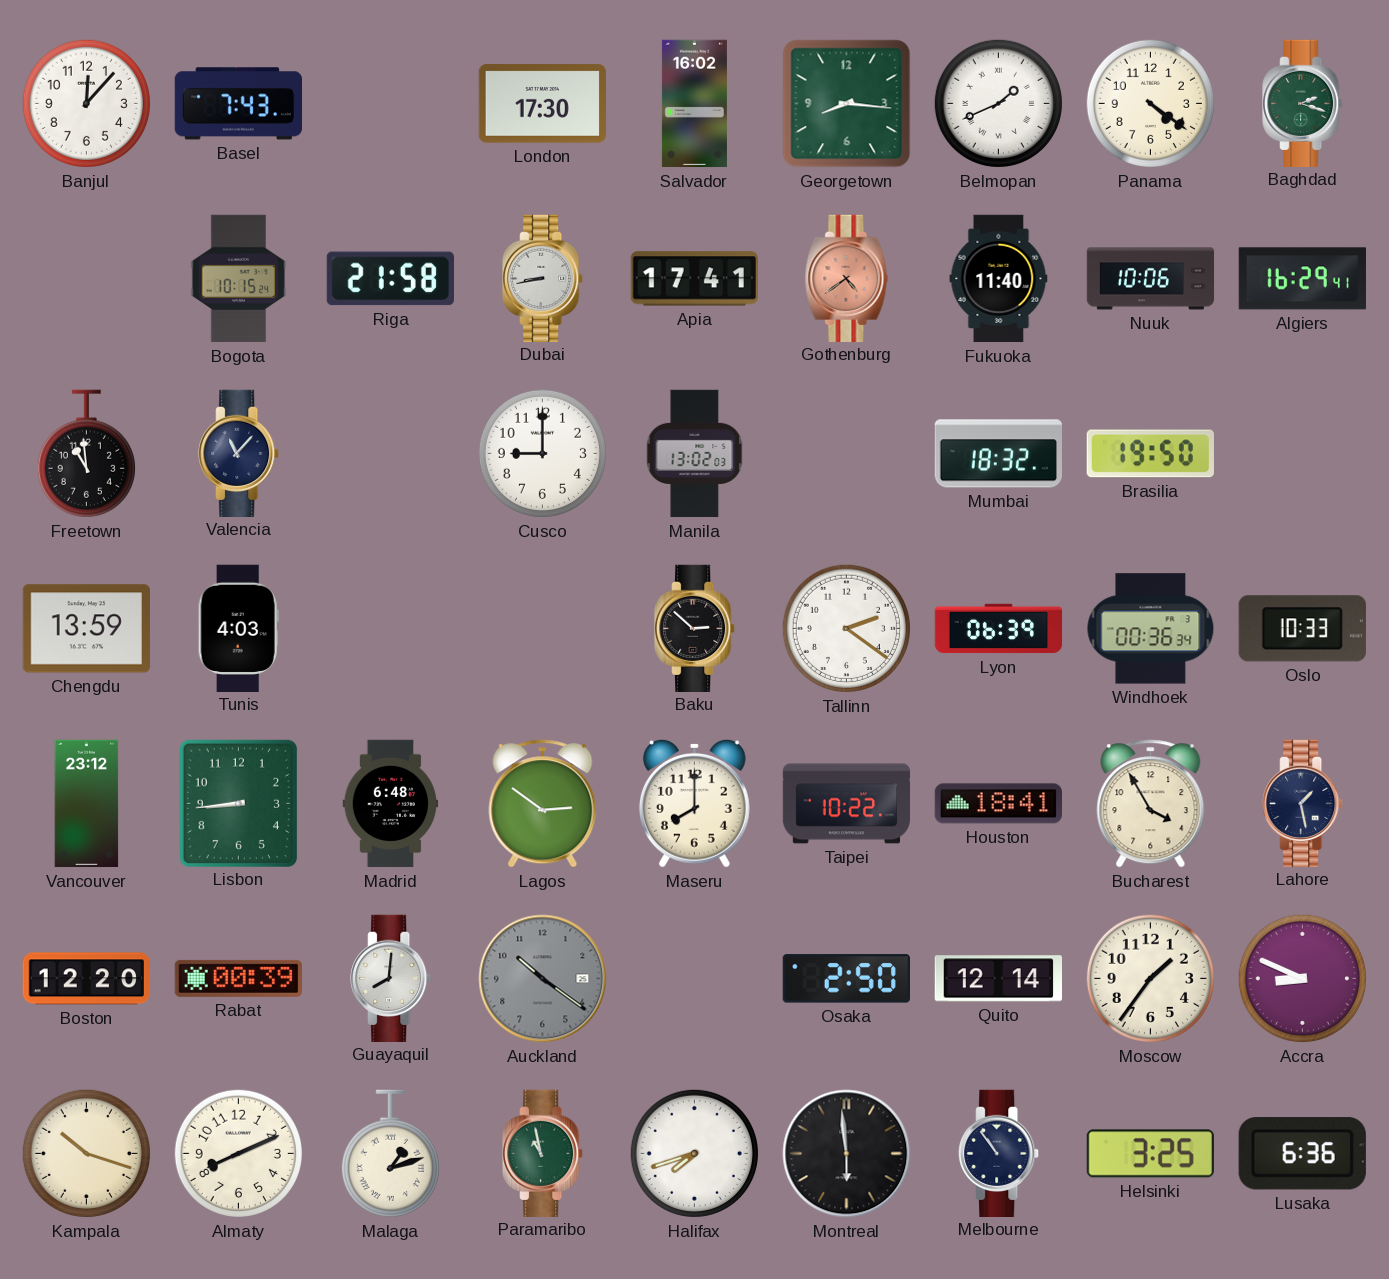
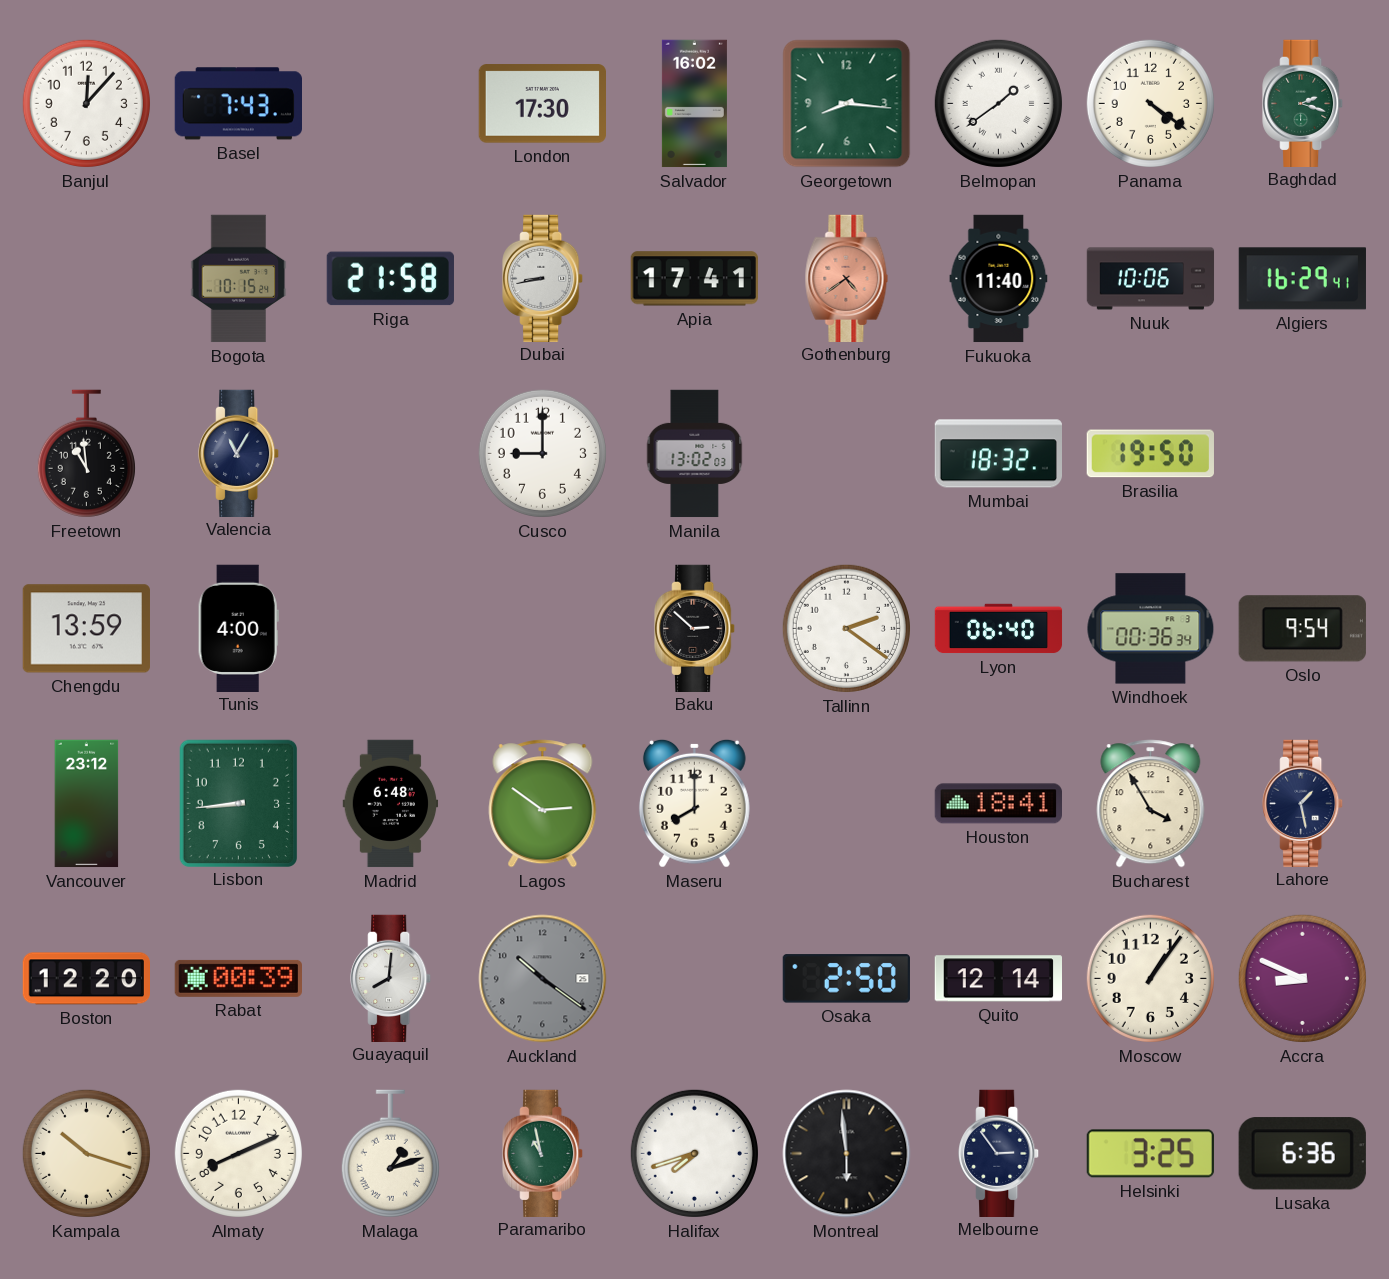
Belmopan: 1:41 -> 1:39
Valencia: 11:07 -> 11:05
Tunis: 4:03 -> 4:00
Lyon: 06:39 -> 06:40
Oslo: 10:33 -> 9:54
Taipei: 10:22 -> none
Moscow: 1:36 -> 1:06
Melbourne: 10:54 -> 2:54
